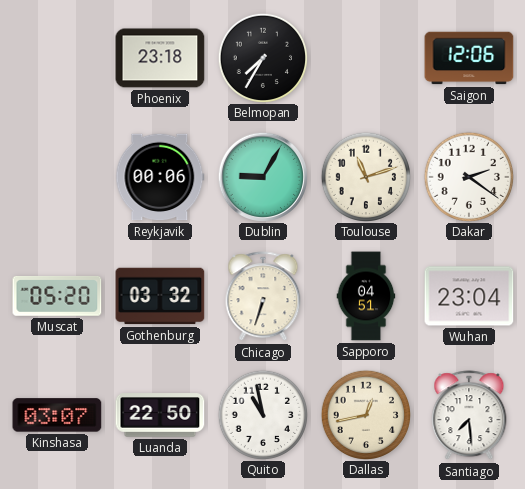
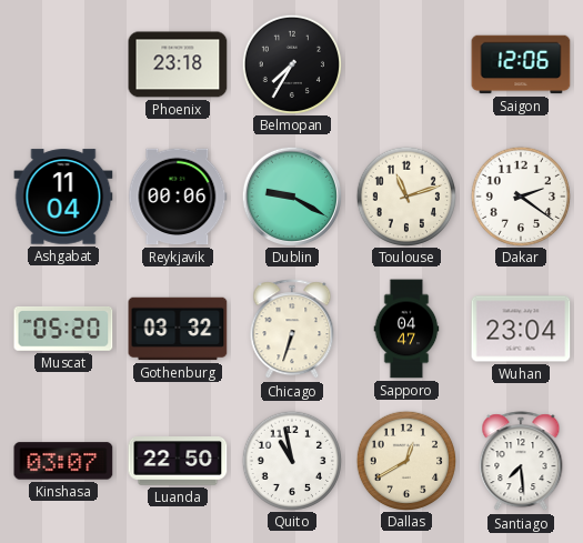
Ashgabat: none -> 11:04
Dublin: 9:05 -> 9:20
Sapporo: 04:51 -> 04:47
Dallas: 12:43 -> 12:40
